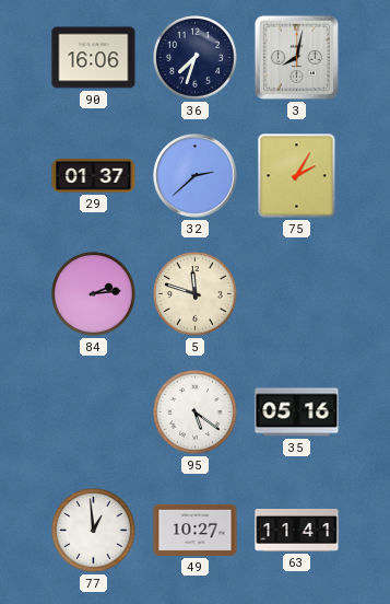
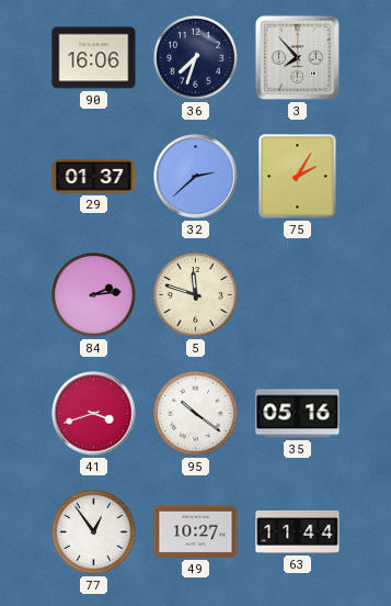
3: 8:02 -> 7:53
41: none -> 3:42
95: 5:21 -> 10:21
77: 12:59 -> 12:54
63: 11:41 -> 11:44
